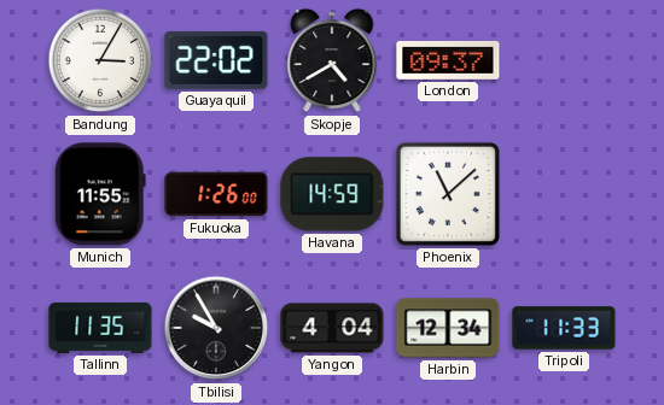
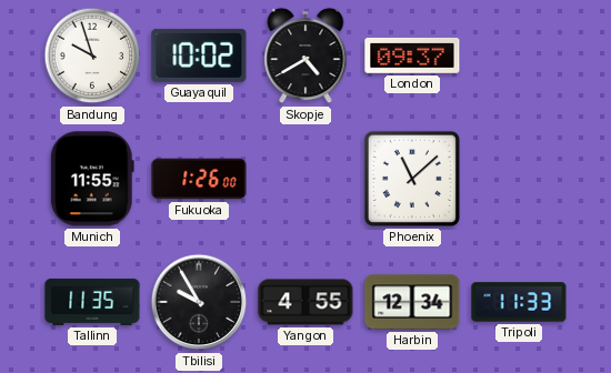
Bandung: 3:05 -> 9:57
Guayaquil: 22:02 -> 10:02
Havana: 14:59 -> none
Yangon: 4:04 -> 4:55
